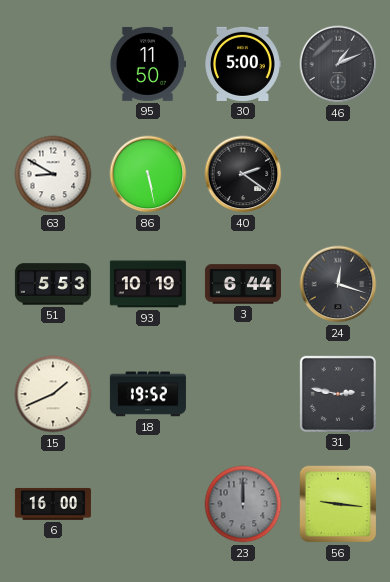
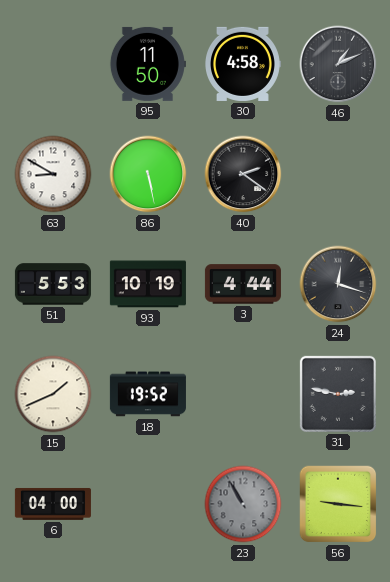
30: 5:00 -> 4:58
3: 6:44 -> 4:44
6: 16:00 -> 04:00
23: 12:00 -> 10:55
